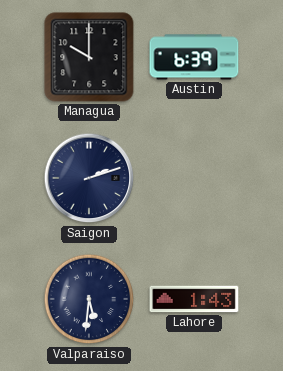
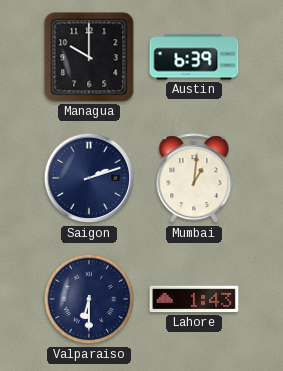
Mumbai: none -> 1:01
Valparaiso: 5:31 -> 6:30
